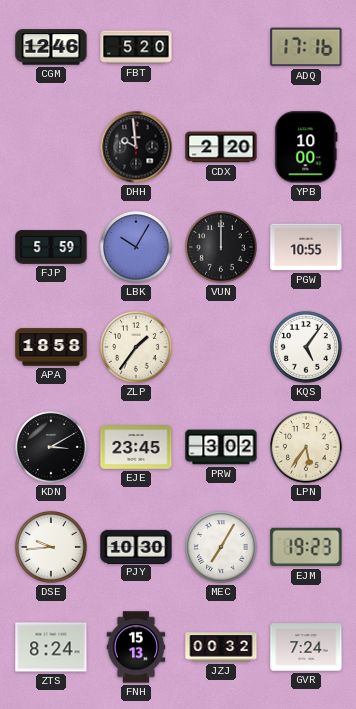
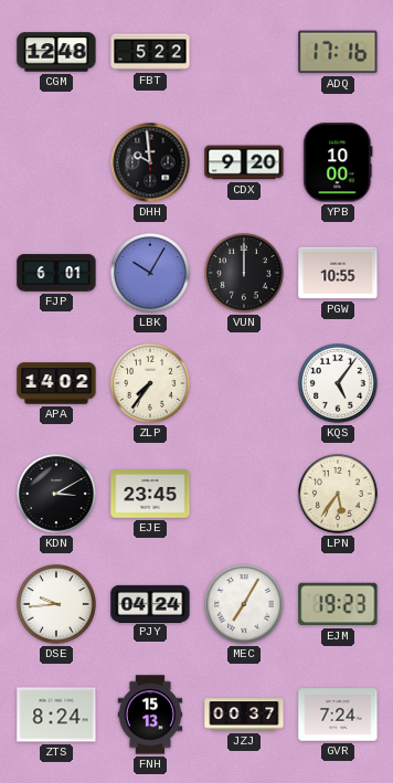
CGM: 12:46 -> 12:48
FBT: 5:20 -> 5:22
CDX: 2:20 -> 9:20
FJP: 5:59 -> 6:01
APA: 18:58 -> 14:02
ZLP: 1:36 -> 7:36
PRW: 3:02 -> none
PJY: 10:30 -> 04:24
JZJ: 00:32 -> 00:37
